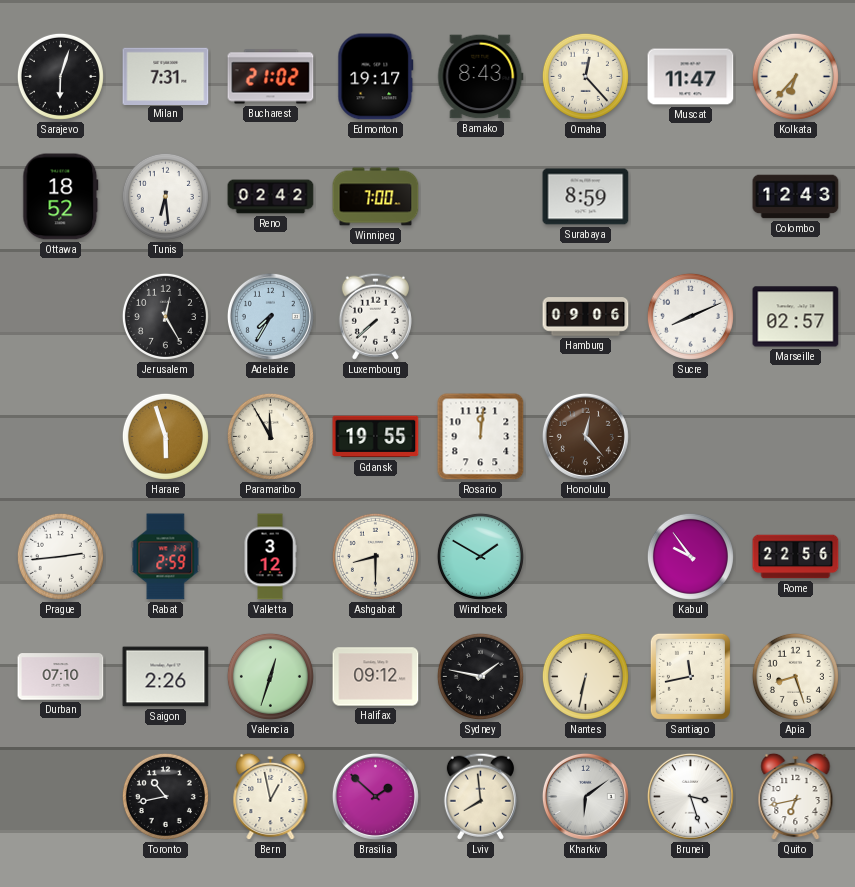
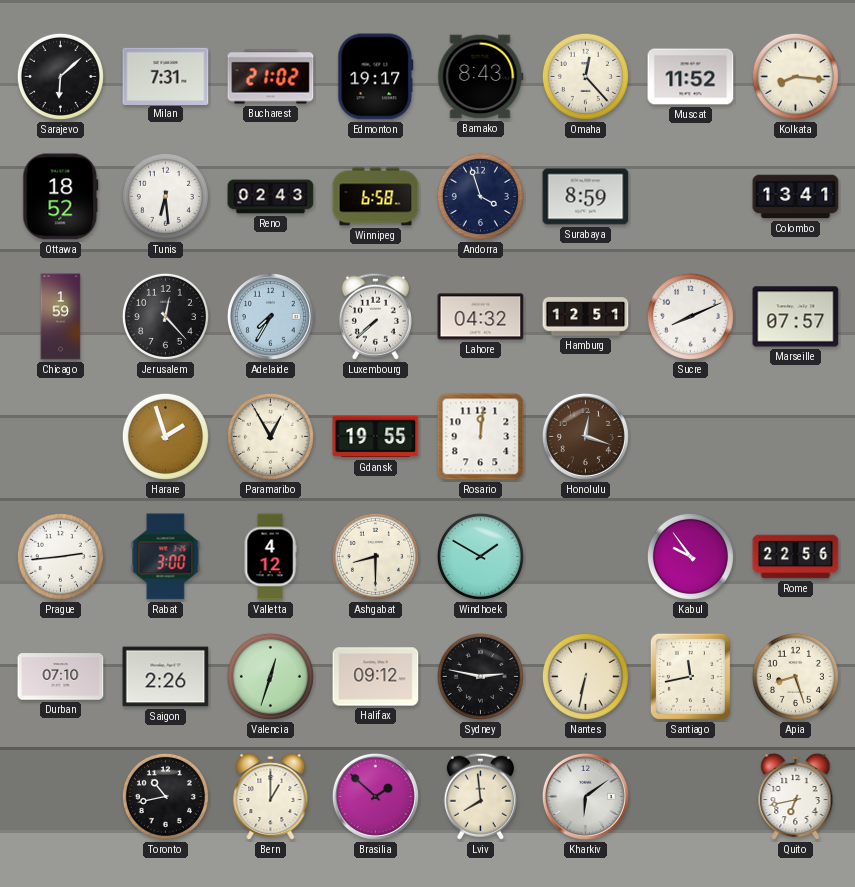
Sarajevo: 6:03 -> 6:08
Muscat: 11:47 -> 11:52
Kolkata: 6:37 -> 8:16
Reno: 02:42 -> 02:43
Winnipeg: 7:00 -> 6:58
Andorra: none -> 3:57
Colombo: 12:43 -> 13:41
Chicago: none -> 1:59
Jerusalem: 12:25 -> 12:23
Lahore: none -> 04:32
Hamburg: 09:06 -> 12:51
Marseille: 02:57 -> 07:57
Harare: 5:57 -> 1:57
Paramaribo: 11:55 -> 12:55
Honolulu: 12:23 -> 12:18
Rabat: 2:59 -> 3:00
Valletta: 3:12 -> 4:12
Sydney: 1:47 -> 2:47
Bern: 12:58 -> 1:00
Brunei: 3:27 -> none
